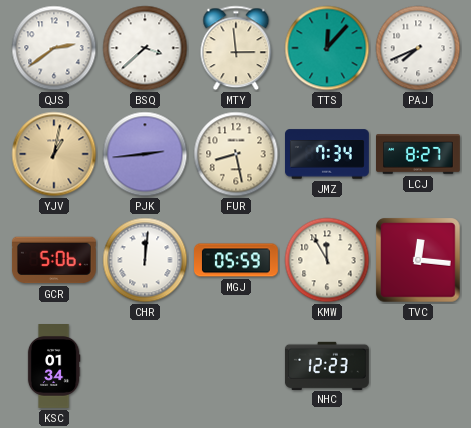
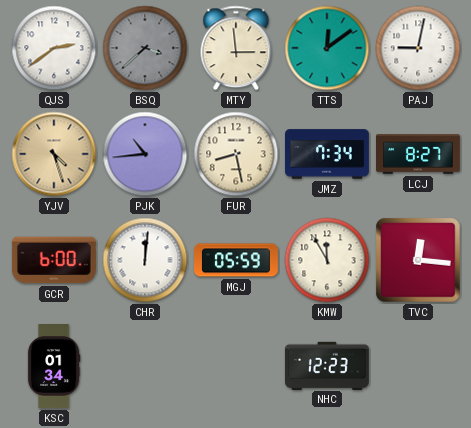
BSQ dial: white -> grey
TTS: 12:07 -> 12:09
PAJ: 7:41 -> 9:02
YJV: 1:02 -> 4:27
PJK: 2:44 -> 10:44
GCR: 5:06 -> 6:00
